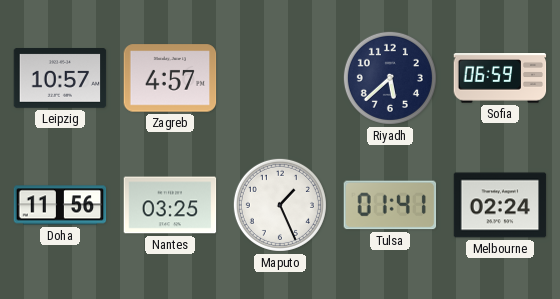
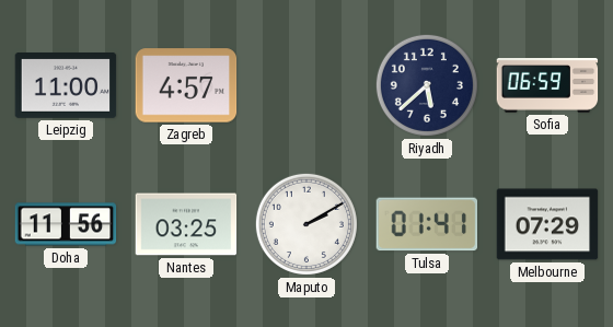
Leipzig: 10:57 -> 11:00
Maputo: 1:26 -> 2:10
Melbourne: 02:24 -> 07:29
